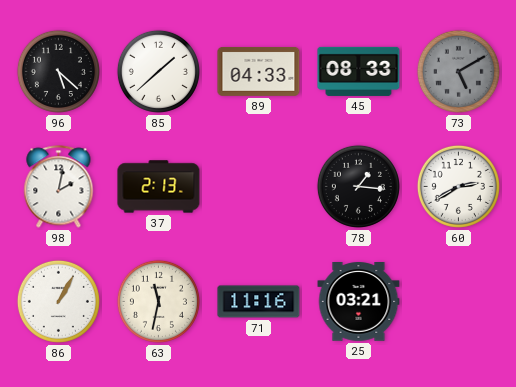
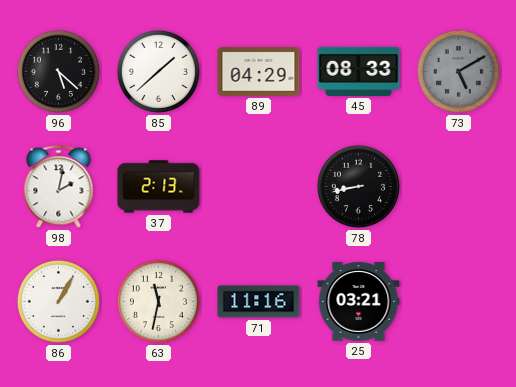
89: 04:33 -> 04:29
78: 1:16 -> 8:43
60: 2:40 -> none
